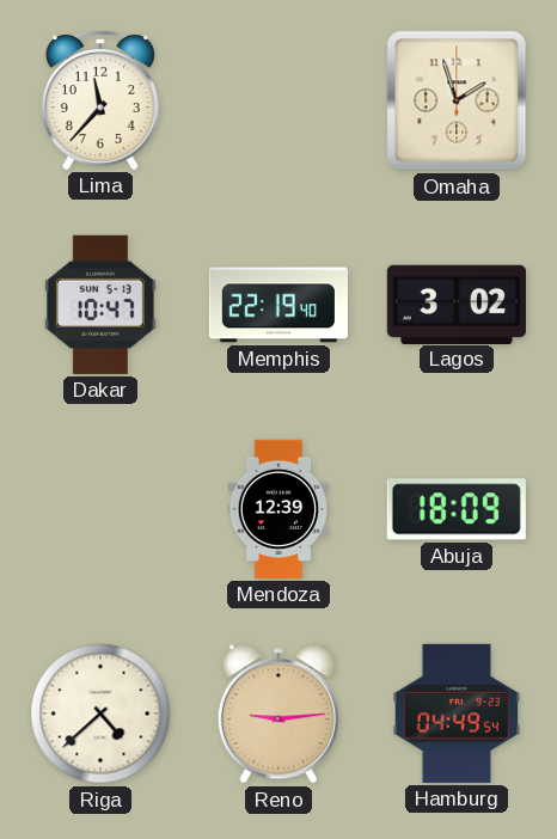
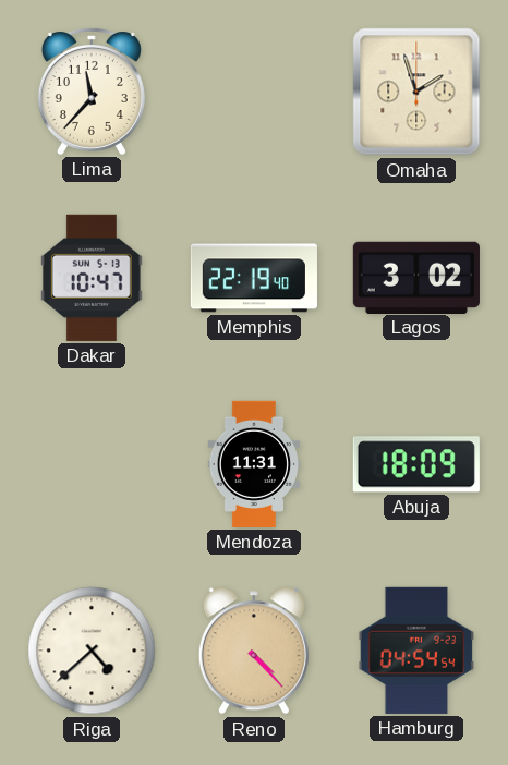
Mendoza: 12:39 -> 11:31
Reno: 9:14 -> 4:23
Hamburg: 04:49 -> 04:54
